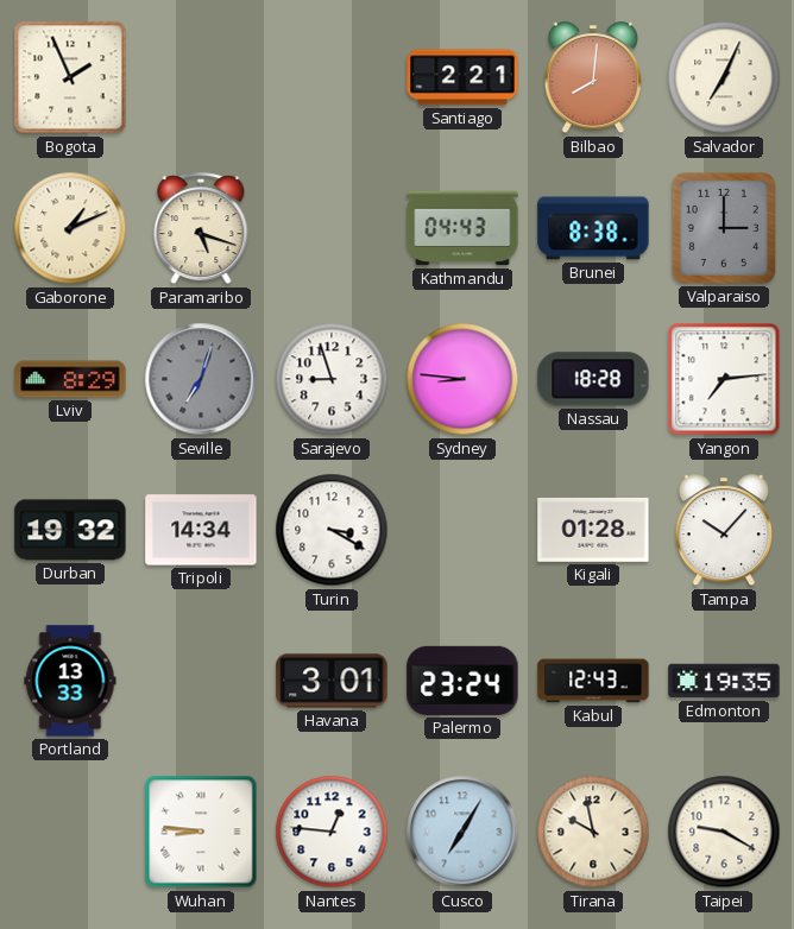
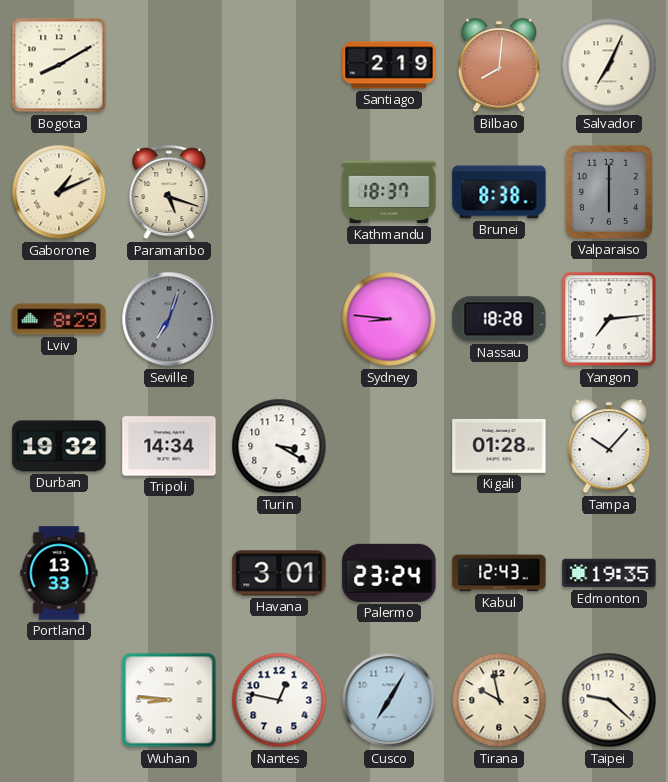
Bogota: 1:56 -> 8:10
Santiago: 2:21 -> 2:19
Kathmandu: 04:43 -> 18:37
Valparaiso: 3:00 -> 6:00
Sarajevo: 8:57 -> none
Nantes: 12:46 -> 12:47
Taipei: 9:20 -> 9:22
